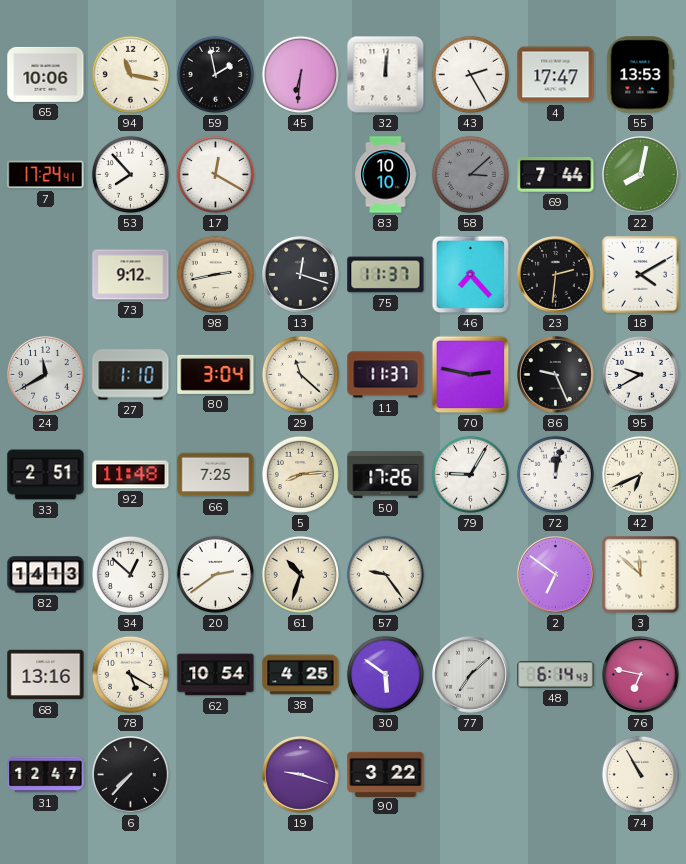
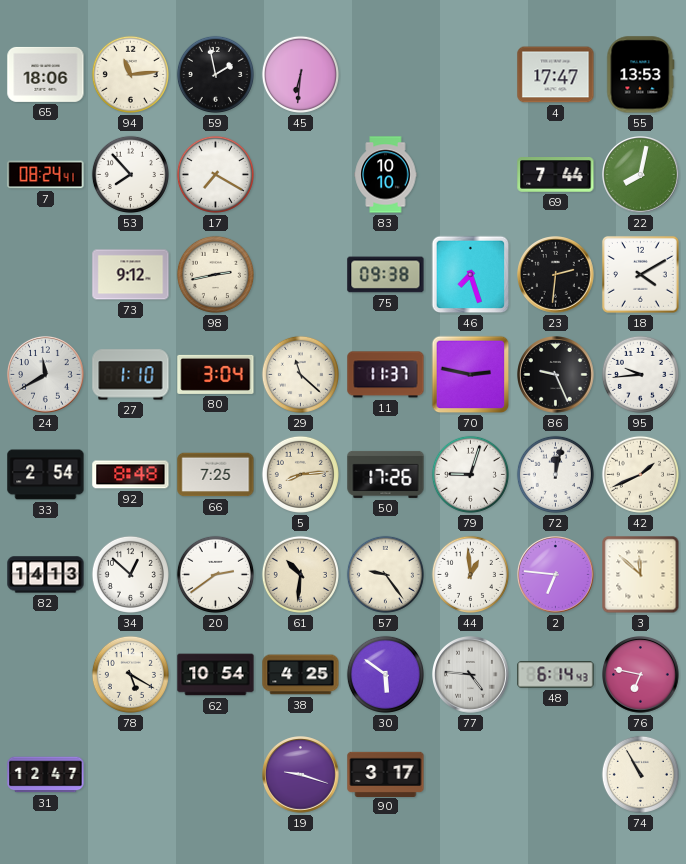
65: 10:06 -> 18:06
94: 11:17 -> 11:14
32: 12:01 -> none
43: 2:25 -> none
7: 17:24 -> 08:24
17: 12:20 -> 7:20
58: 3:08 -> none
13: 12:18 -> none
75: 11:37 -> 09:38
46: 7:23 -> 7:27
95: 9:40 -> 9:44
33: 2:51 -> 2:54
92: 11:48 -> 8:48
79: 9:05 -> 9:03
42: 6:41 -> 1:41
61: 10:33 -> 10:31
44: none -> 12:59
2: 6:51 -> 6:46
68: 13:16 -> none
77: 7:08 -> 4:46
6: 7:37 -> none
90: 3:22 -> 3:17
